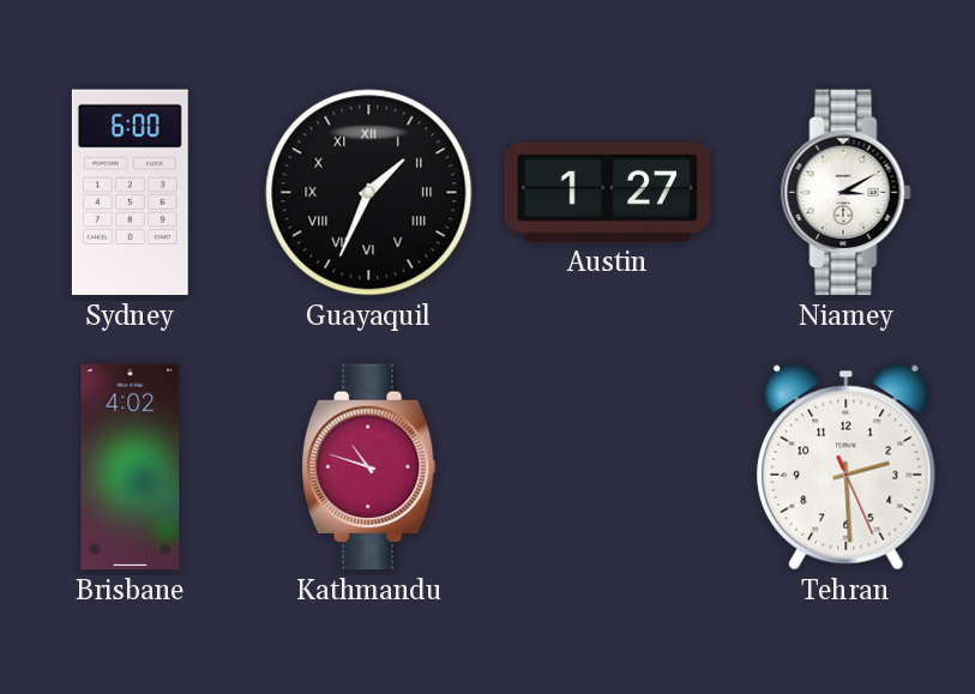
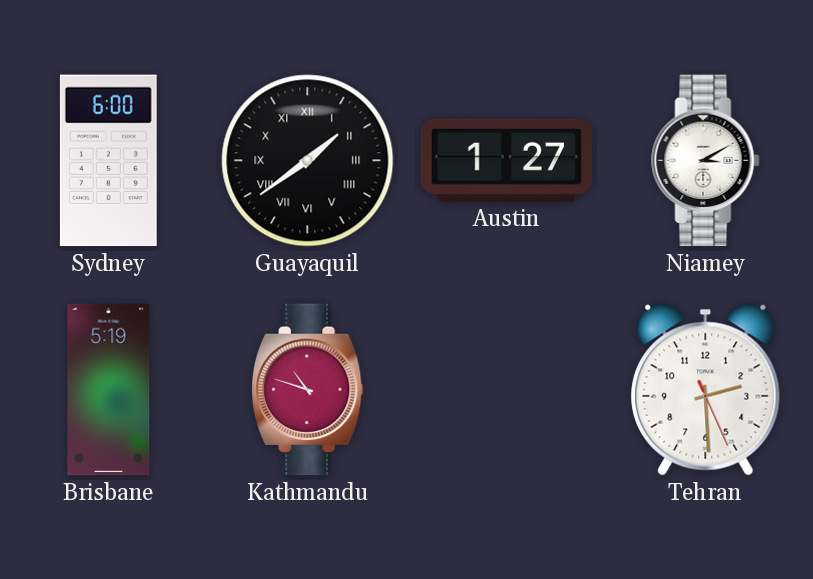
Guayaquil: 1:34 -> 1:39
Brisbane: 4:02 -> 5:19
